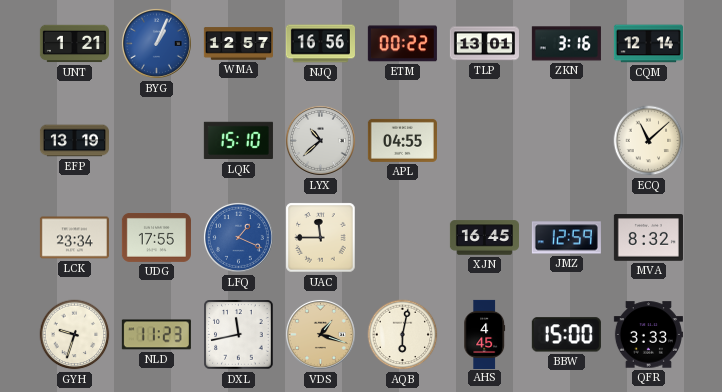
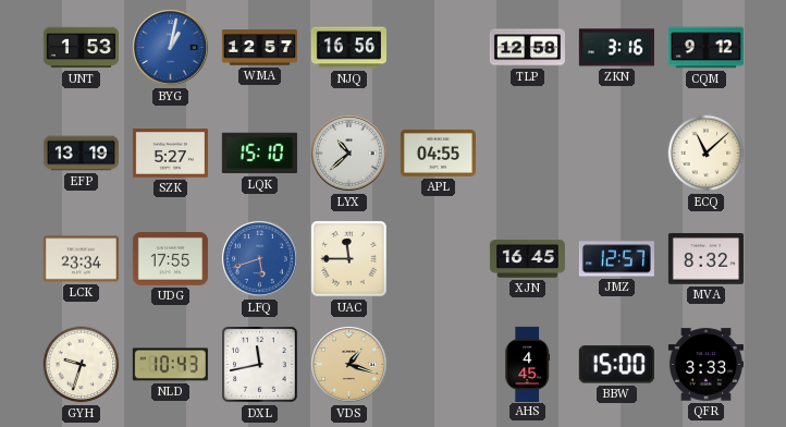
UNT: 1:21 -> 1:53
BYG: 1:04 -> 1:02
ETM: 00:22 -> none
TLP: 13:01 -> 12:58
CQM: 12:14 -> 9:12
SZK: none -> 5:27
LFQ: 1:19 -> 5:42
JMZ: 12:59 -> 12:57
NLD: 11:23 -> 10:43
AQB: 6:02 -> none
